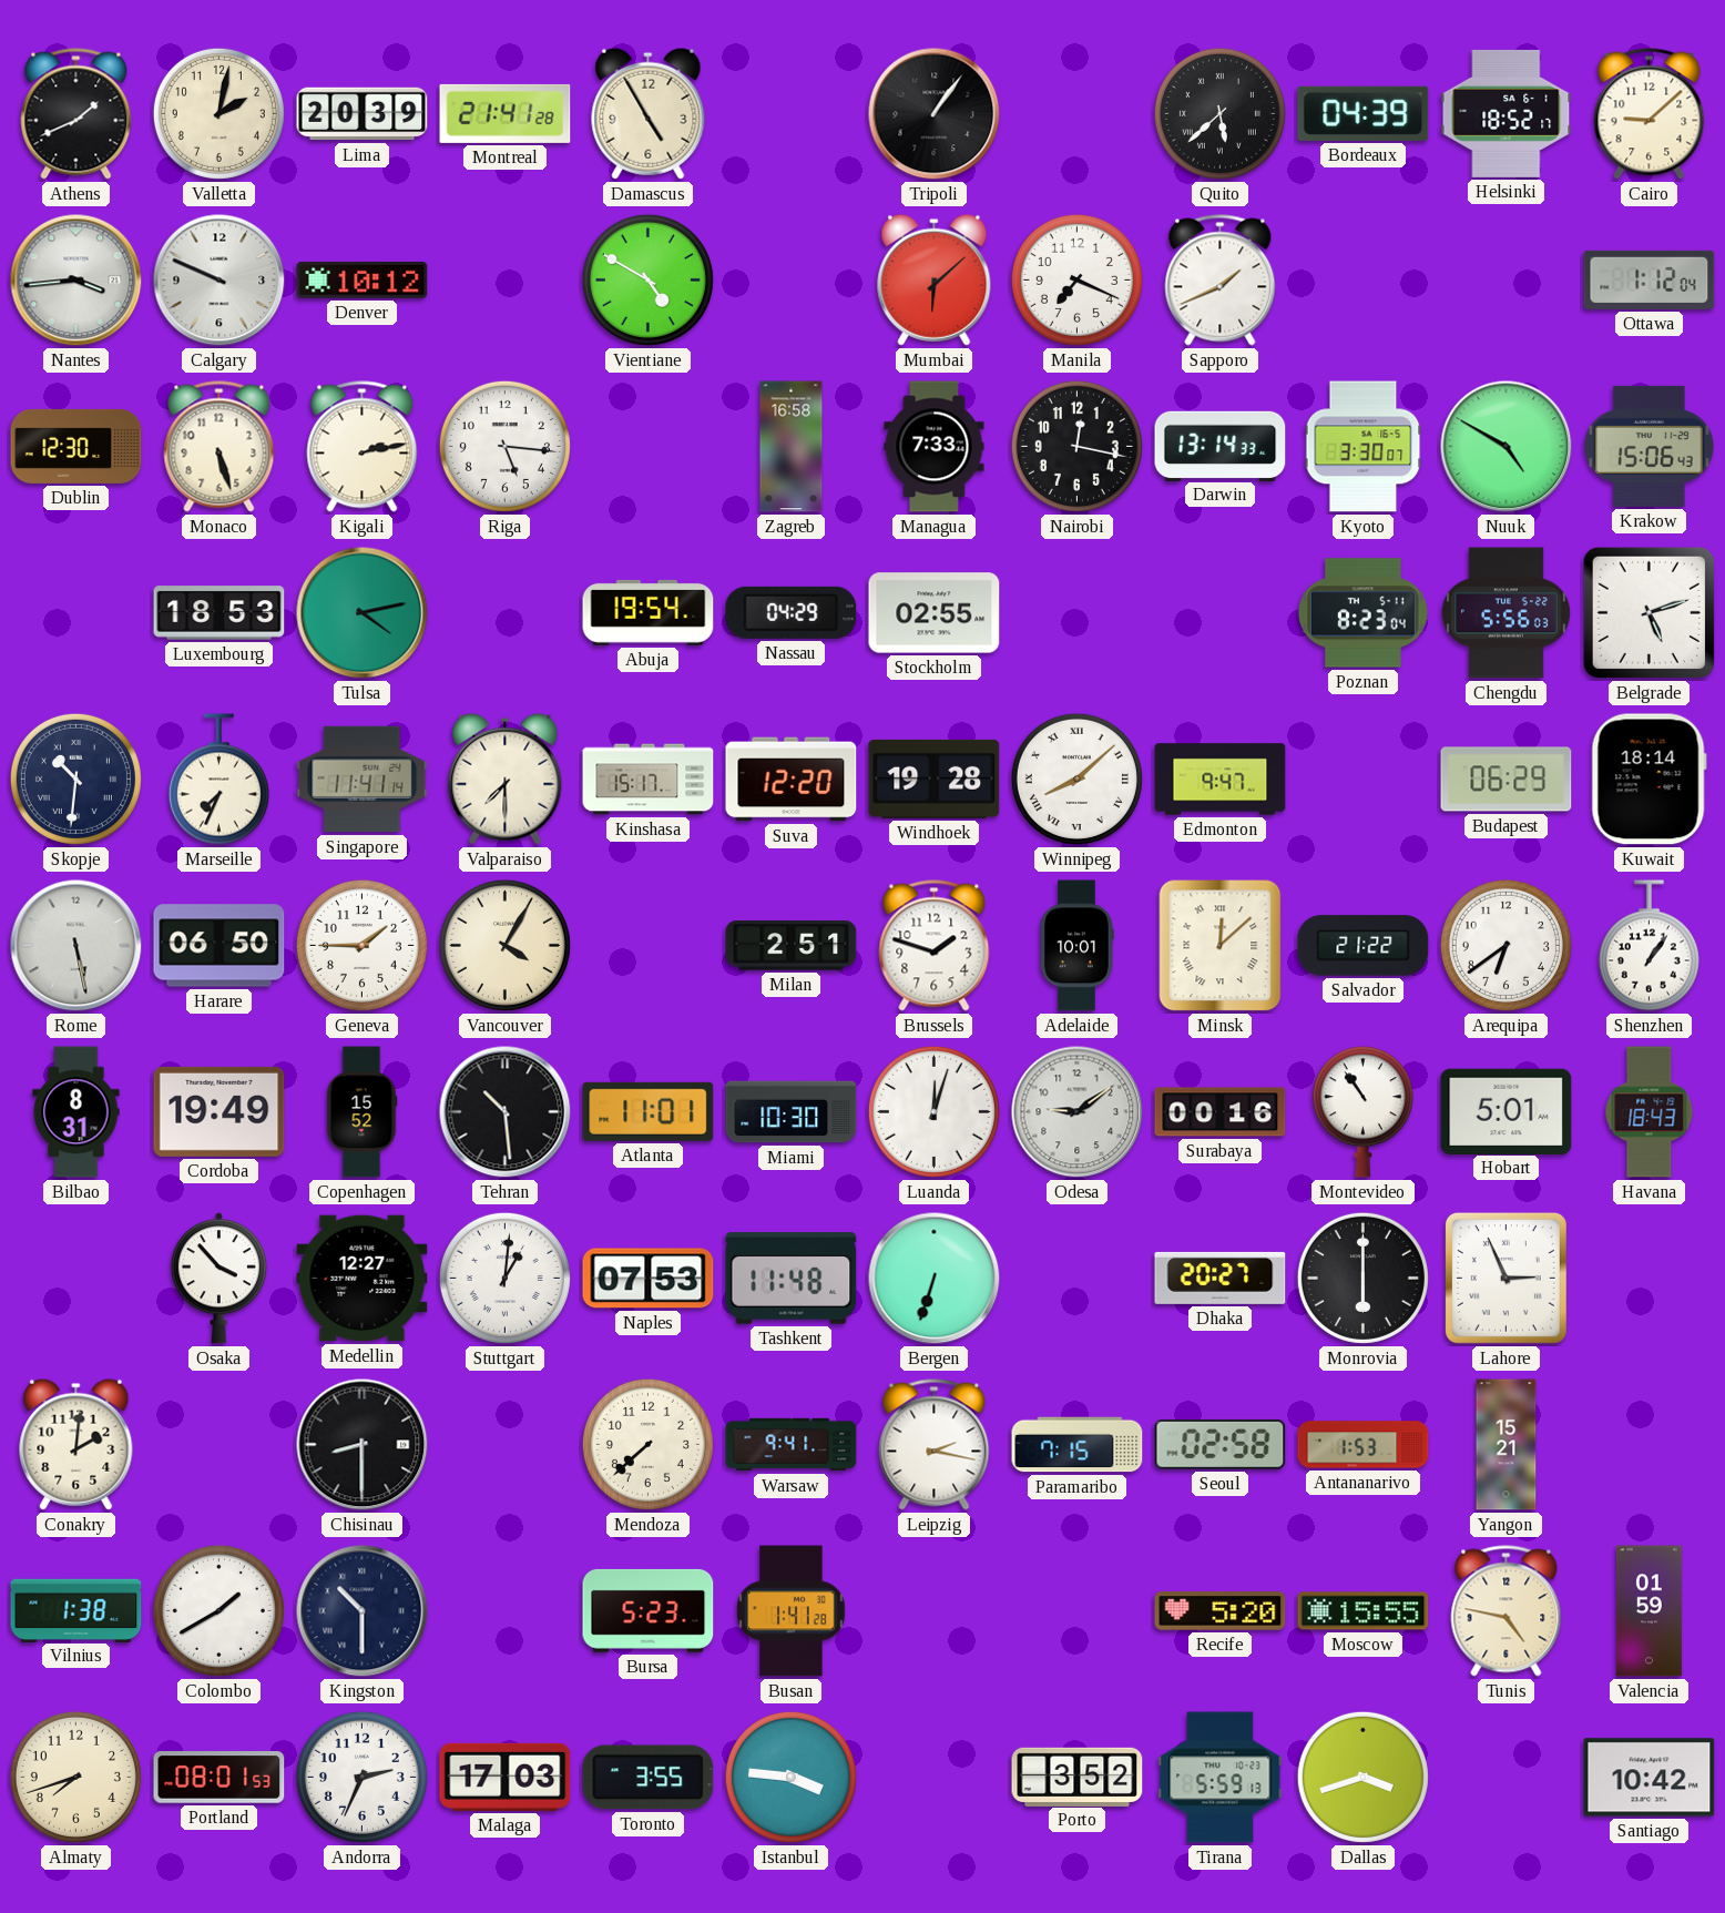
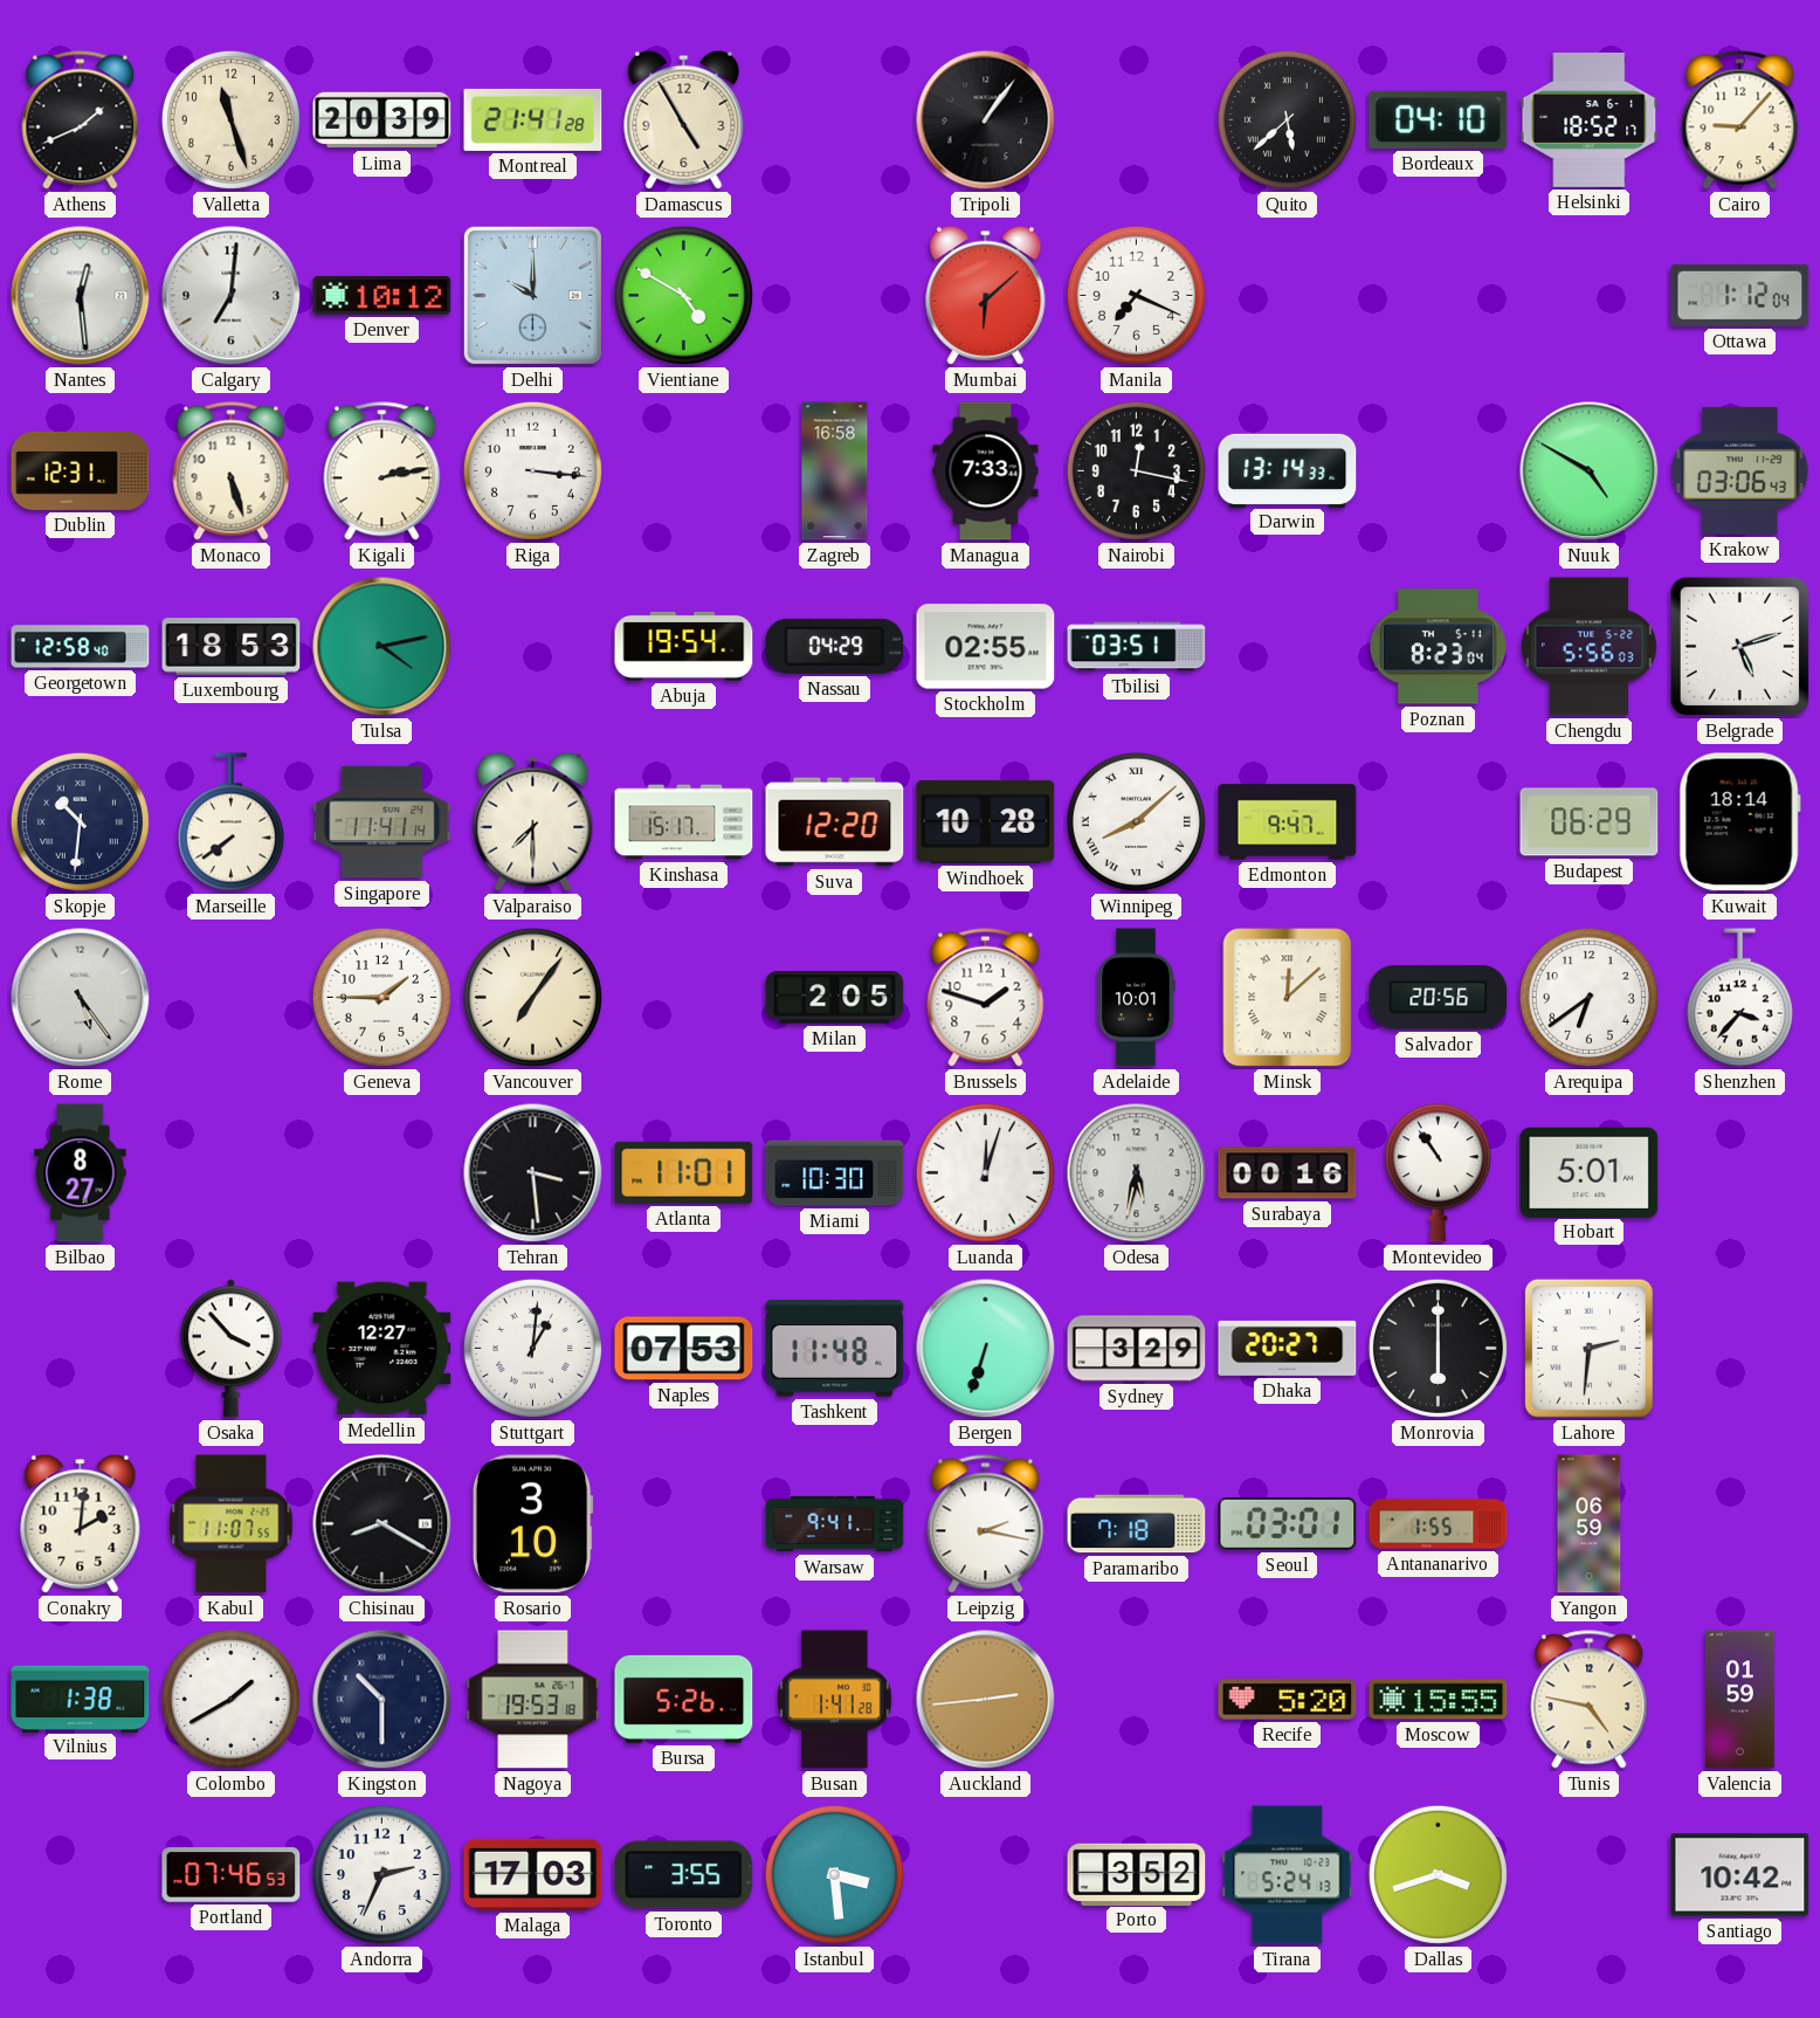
Valletta: 2:02 -> 11:27
Bordeaux: 04:39 -> 04:10
Cairo: 9:08 -> 9:07
Nantes: 3:44 -> 12:29
Calgary: 9:49 -> 7:01
Delhi: none -> 10:00
Sapporo: 1:41 -> none
Dublin: 12:30 -> 12:31
Riga: 5:16 -> 3:16
Kyoto: 3:30 -> none
Krakow: 15:06 -> 03:06
Georgetown: none -> 12:58
Tbilisi: none -> 03:51
Marseille: 7:34 -> 7:39
Windhoek: 19:28 -> 10:28
Rome: 5:28 -> 5:24
Harare: 06:50 -> none
Vancouver: 4:05 -> 7:06
Milan: 2:51 -> 2:05
Salvador: 21:22 -> 20:56
Shenzhen: 1:06 -> 3:37
Bilbao: 8:31 -> 8:27
Cordoba: 19:49 -> none
Copenhagen: 15:52 -> none
Tehran: 10:29 -> 3:29
Odesa: 9:09 -> 5:32
Havana: 18:43 -> none
Sydney: none -> 3:29
Lahore: 2:56 -> 2:31
Kabul: none -> 11:07
Chisinau: 8:30 -> 8:20
Rosario: none -> 3:10
Mendoza: 7:38 -> none
Paramaribo: 7:15 -> 7:18
Seoul: 02:58 -> 03:01
Antananarivo: 1:53 -> 1:55
Yangon: 15:21 -> 06:59
Nagoya: none -> 19:53
Bursa: 5:23 -> 5:26
Auckland: none -> 2:44
Almaty: 7:42 -> none
Portland: 08:01 -> 07:46
Istanbul: 3:46 -> 3:29
Tirana: 5:59 -> 5:24
